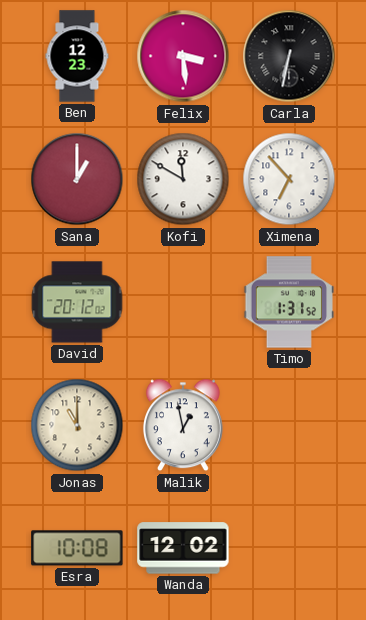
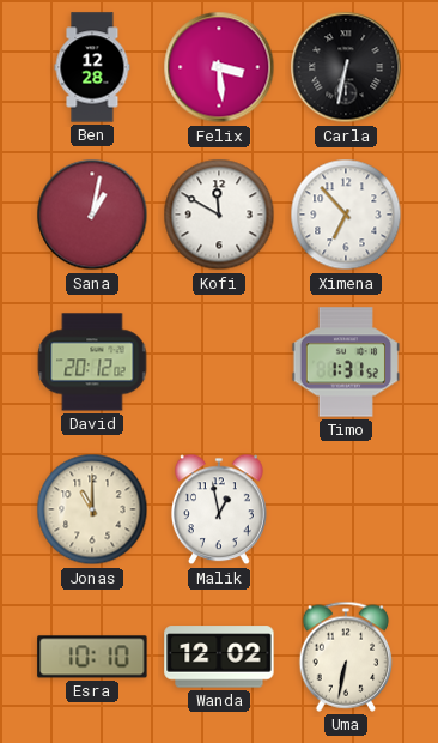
Ben: 12:23 -> 12:28
Sana: 1:00 -> 1:02
Esra: 10:08 -> 10:10
Uma: none -> 6:32
